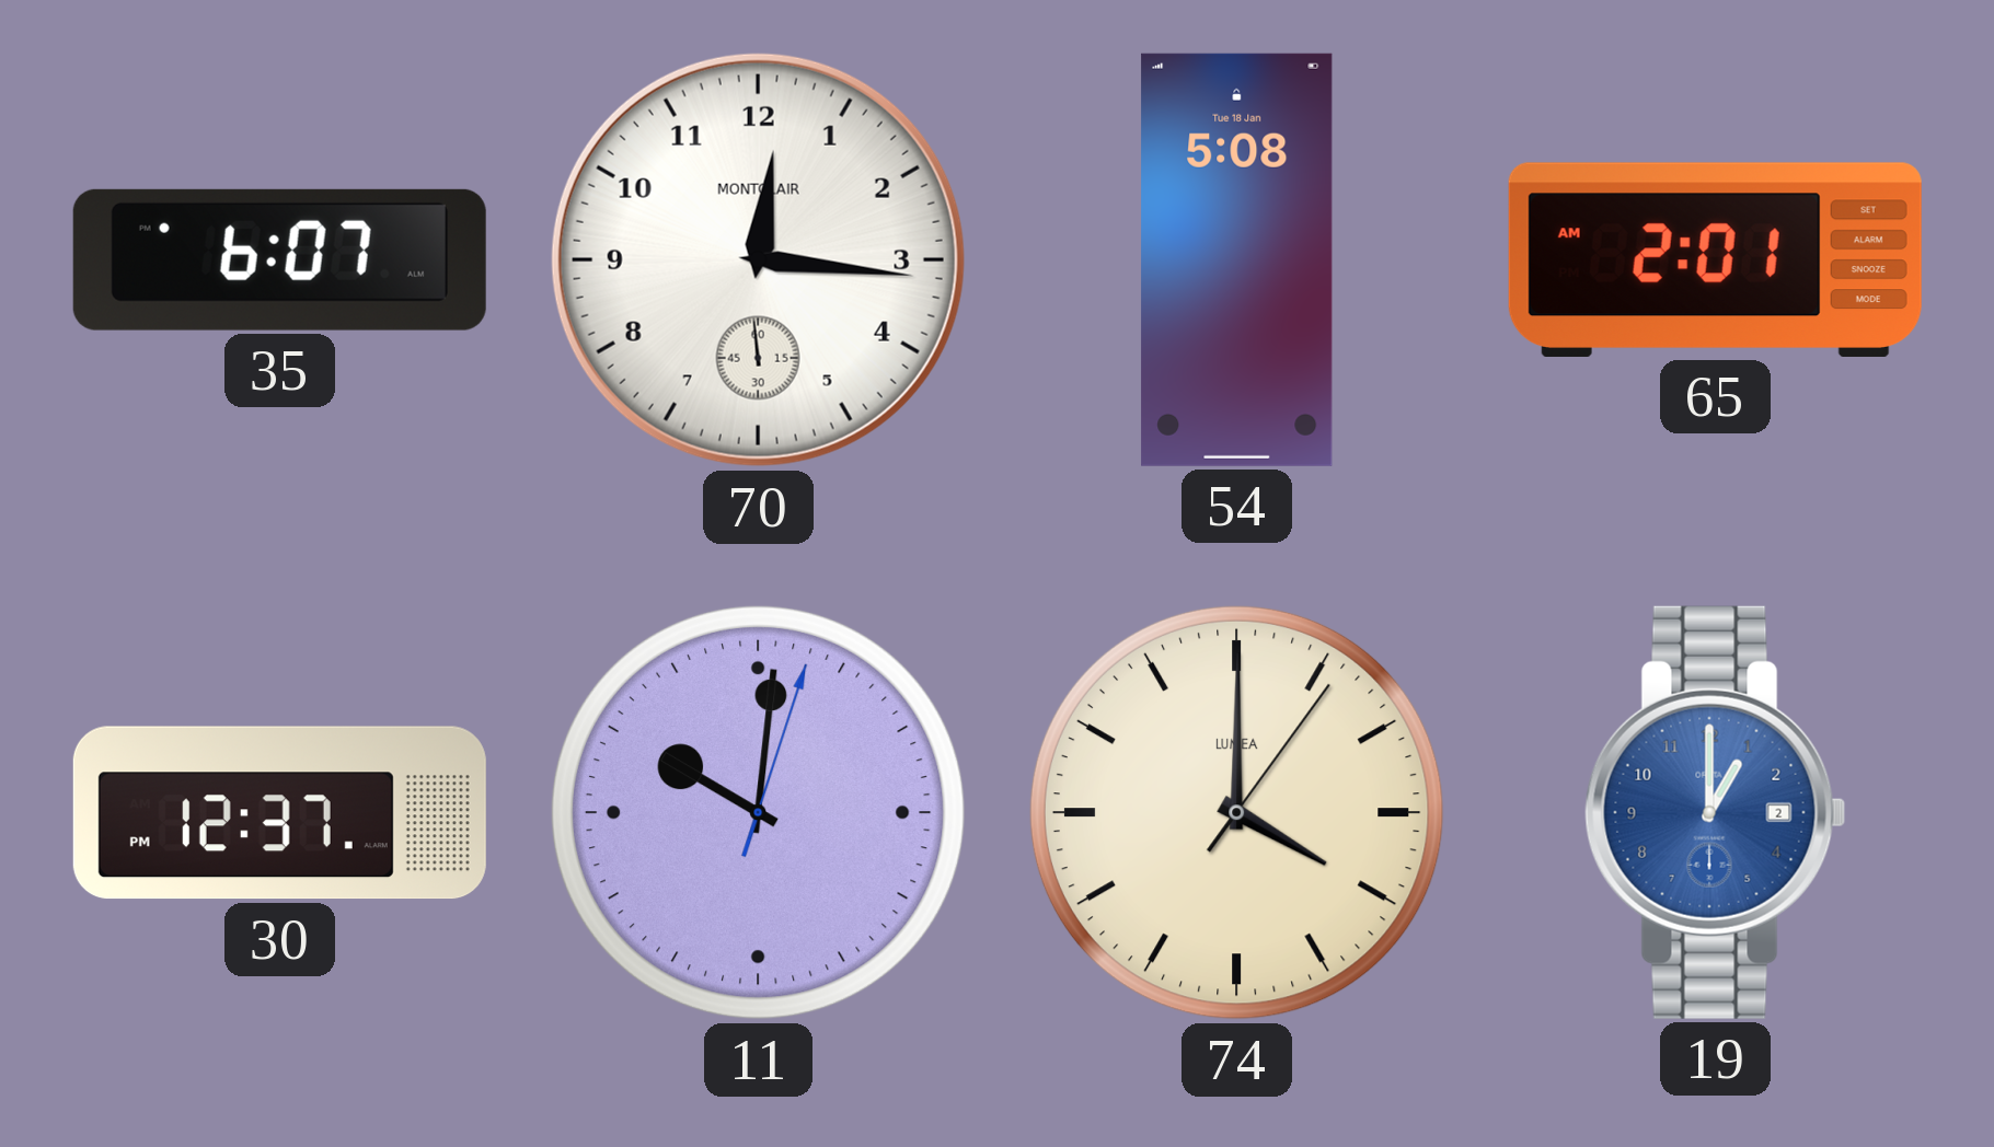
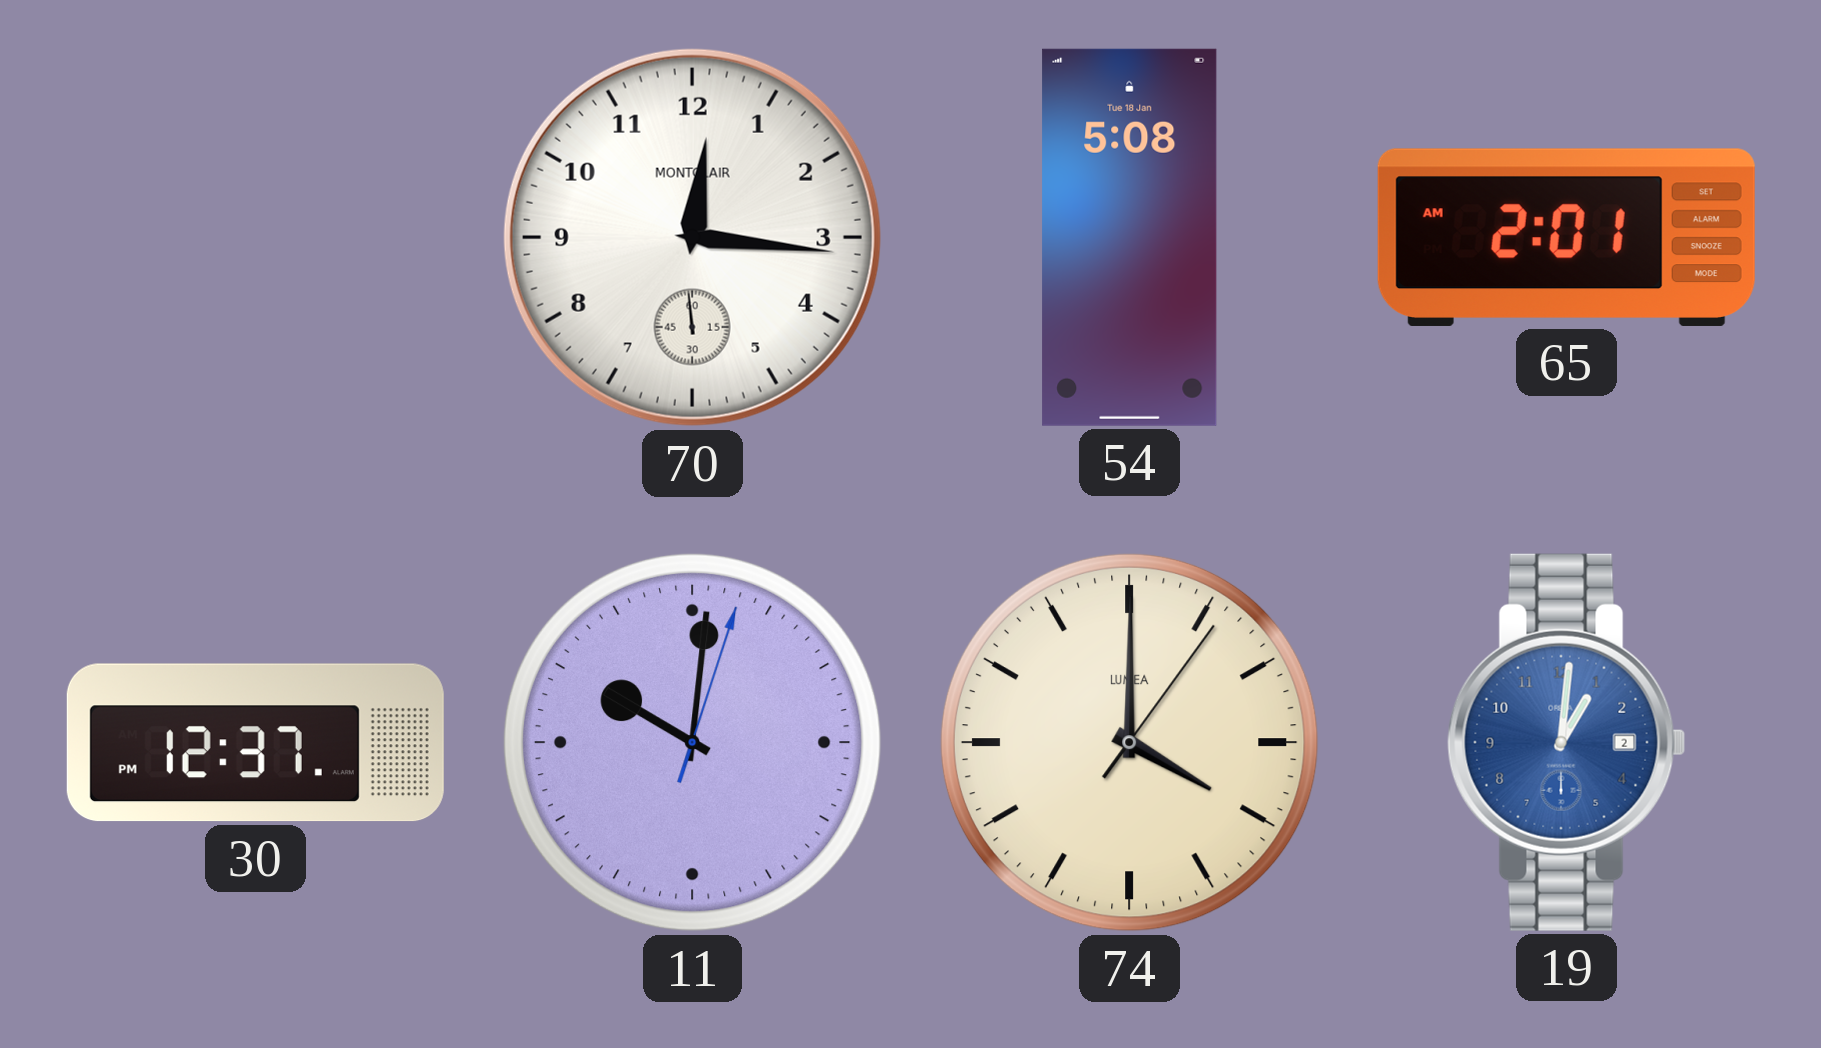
35: 6:07 -> none
19: 1:00 -> 1:01
